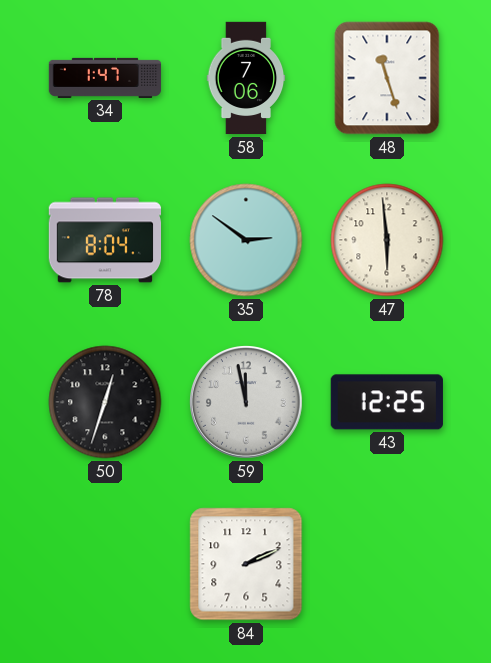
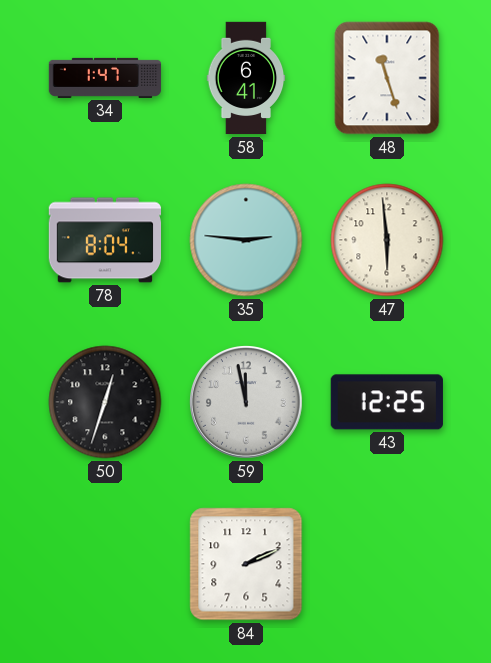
58: 7:06 -> 6:41
35: 2:51 -> 2:46
